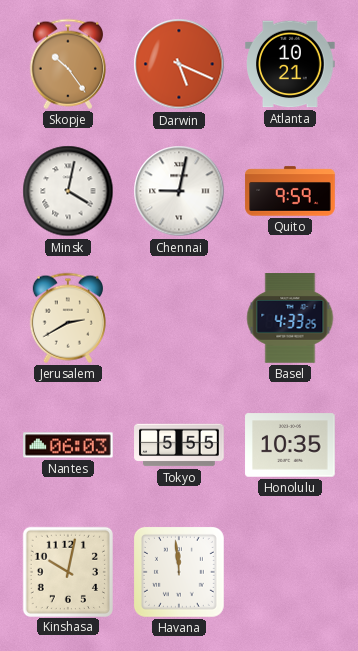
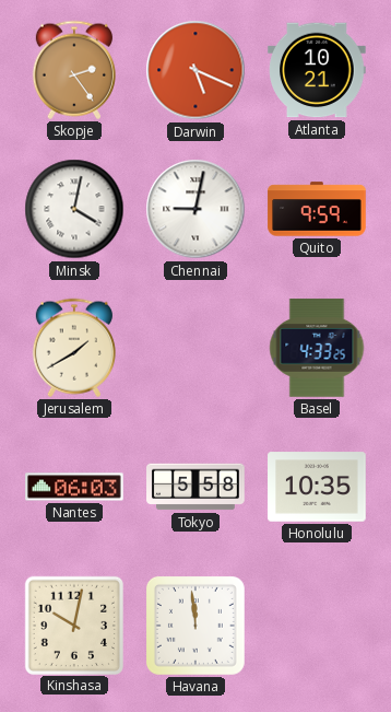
Skopje: 10:24 -> 2:24
Jerusalem: 2:40 -> 1:40
Tokyo: 5:55 -> 5:58
